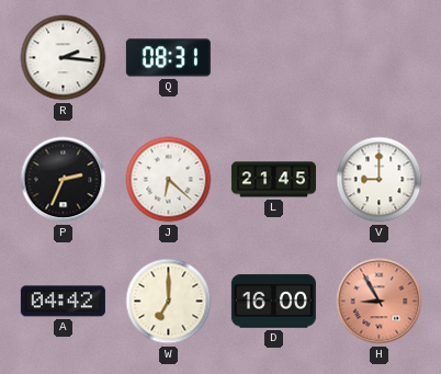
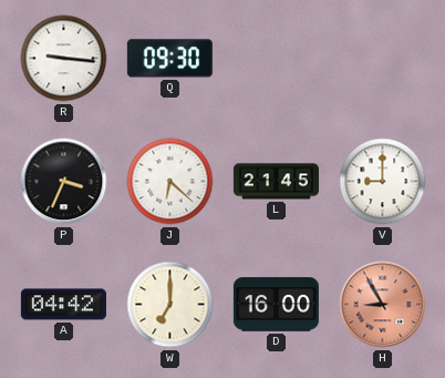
R: 2:16 -> 9:16
Q: 08:31 -> 09:30
P: 2:34 -> 3:34
